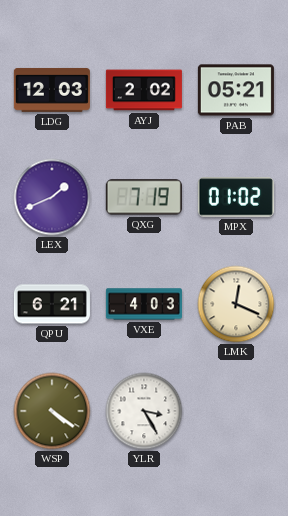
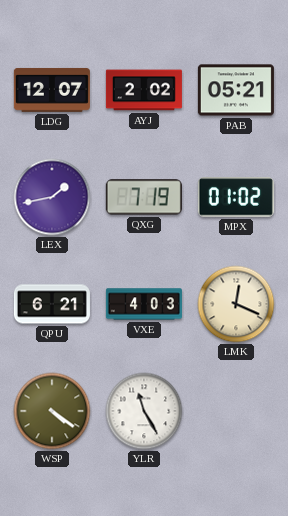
LDG: 12:03 -> 12:07
LEX: 1:41 -> 1:43
YLR: 3:25 -> 11:25
